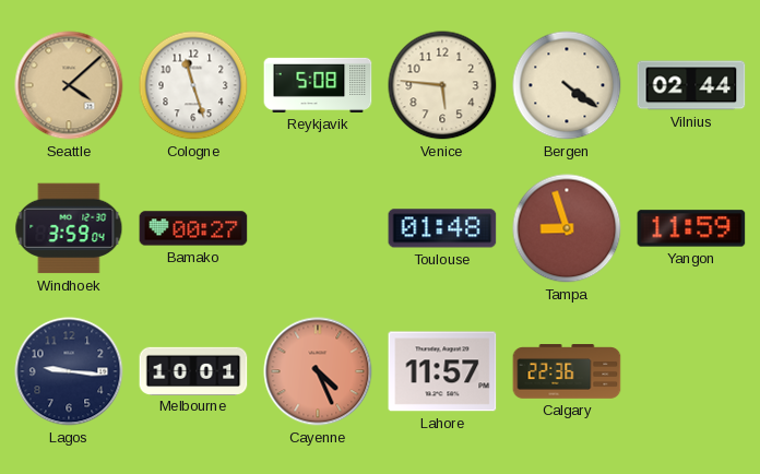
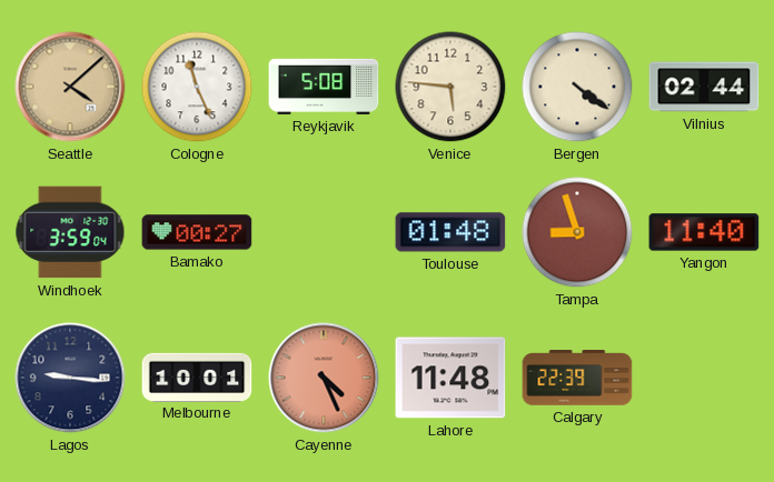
Cologne: 11:27 -> 11:26
Yangon: 11:59 -> 11:40
Lahore: 11:57 -> 11:48
Calgary: 22:36 -> 22:39
